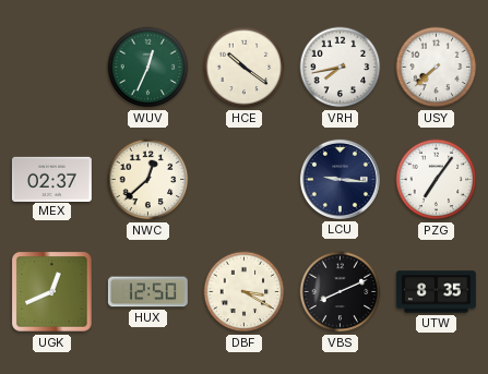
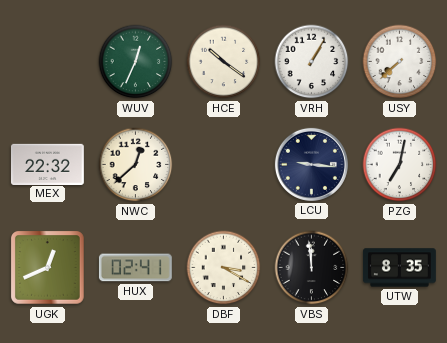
VRH: 7:43 -> 1:05
MEX: 02:37 -> 22:32
PZG: 7:06 -> 7:02
HUX: 12:50 -> 02:41
VBS: 8:11 -> 11:59
